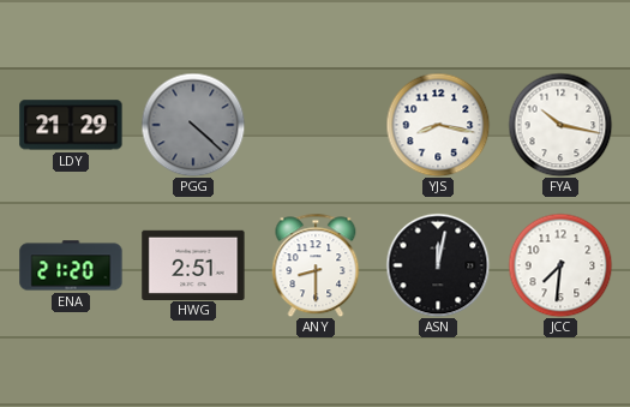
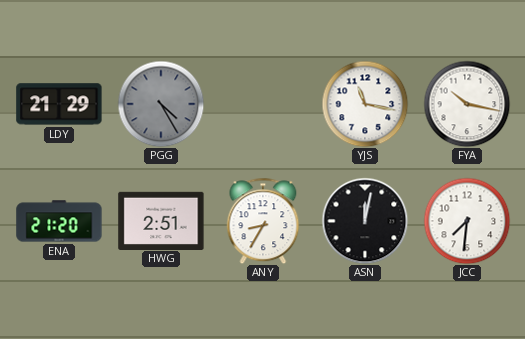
PGG: 4:22 -> 4:25
YJS: 8:17 -> 11:17
ANY: 8:30 -> 8:35
